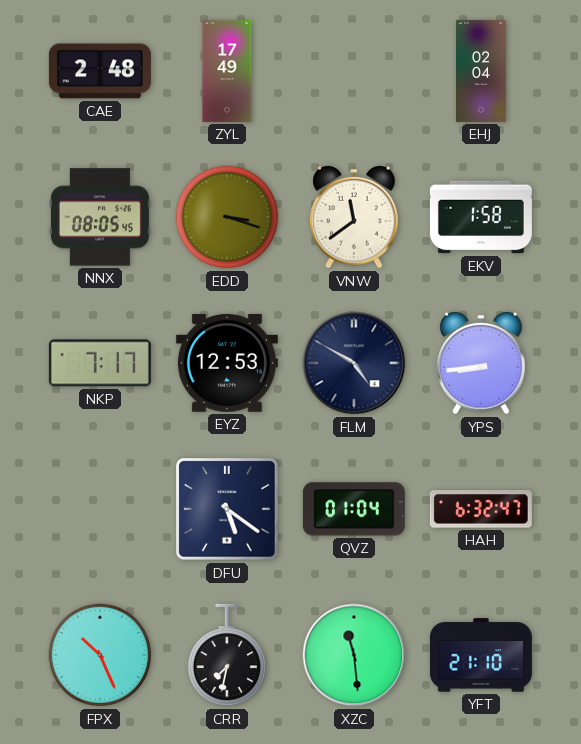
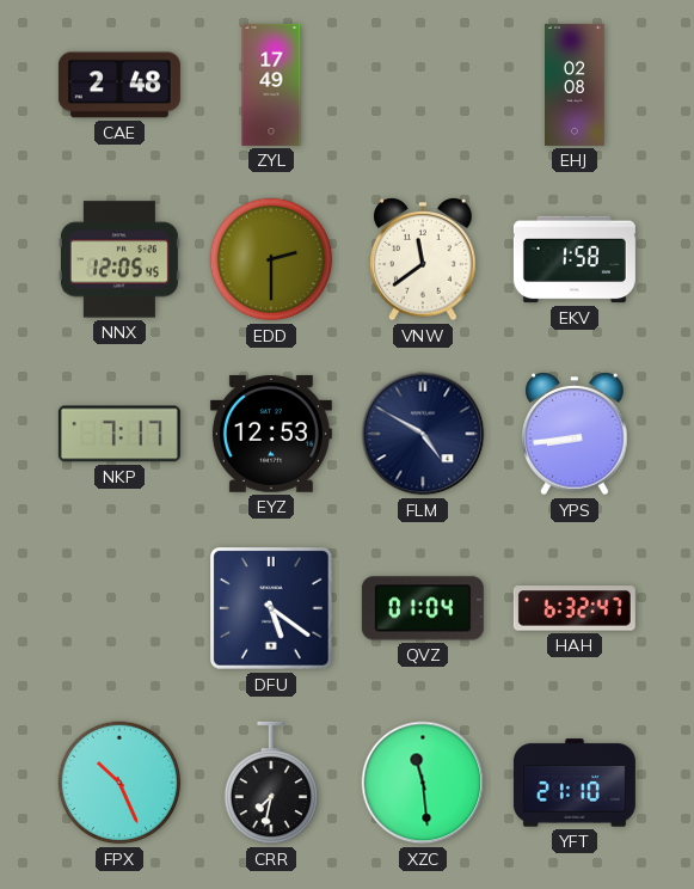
EHJ: 02:04 -> 02:08
NNX: 08:05 -> 12:05
EDD: 3:18 -> 2:30
